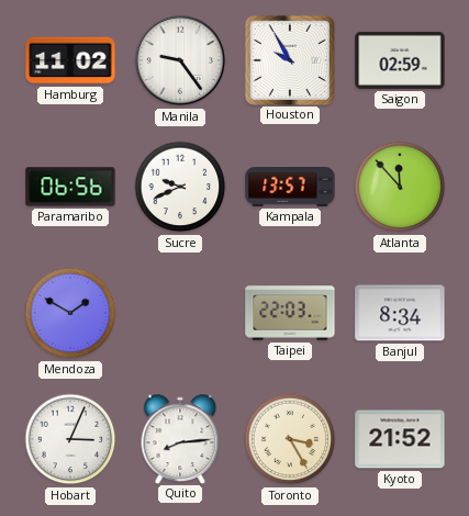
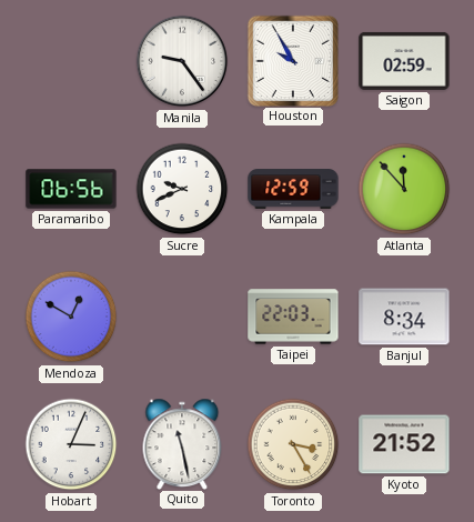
Hamburg: 11:02 -> none
Kampala: 13:57 -> 12:59
Mendoza: 1:50 -> 12:50
Quito: 8:14 -> 11:28
